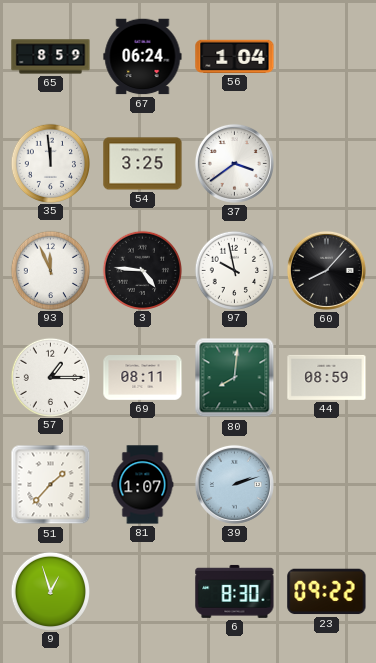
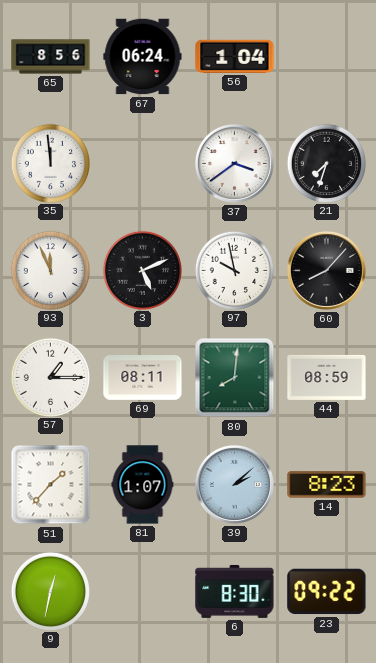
65: 8:59 -> 8:56
54: 3:25 -> none
21: none -> 7:33
3: 4:46 -> 5:11
39: 2:12 -> 2:08
14: none -> 8:23
9: 12:57 -> 12:32
